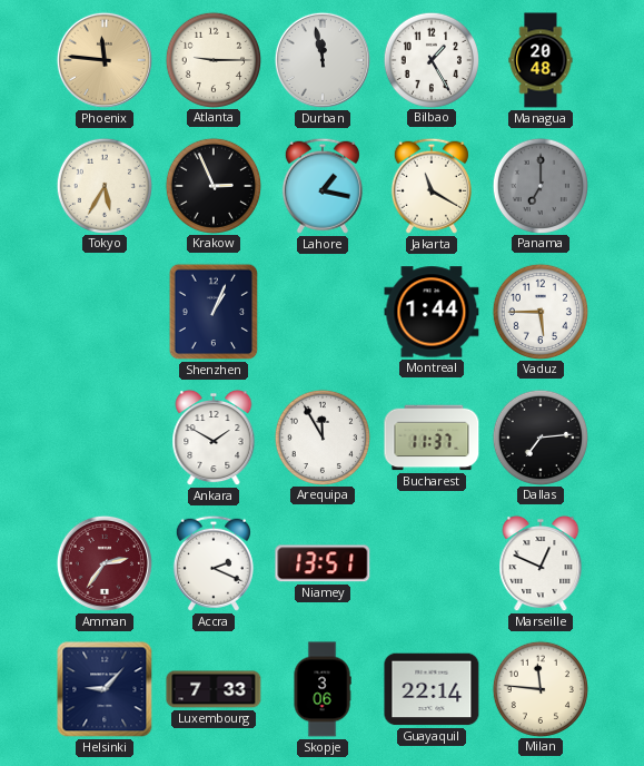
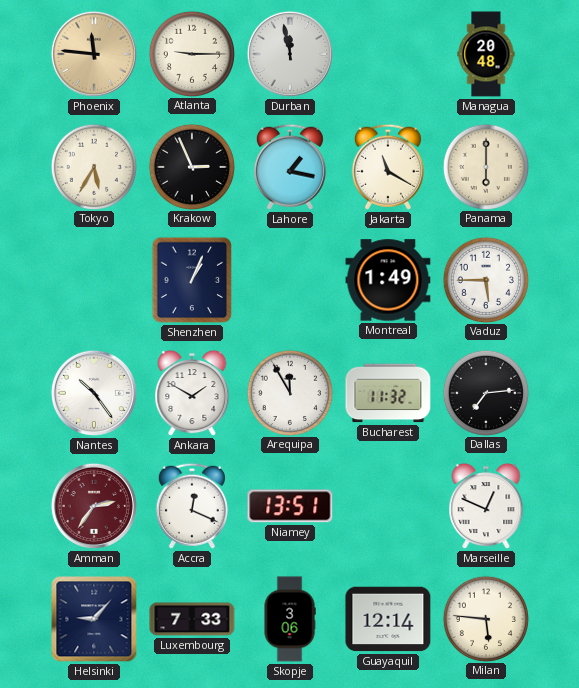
Bilbao: 1:25 -> none
Panama: 7:00 -> 6:00
Panama dial: grey -> cream
Montreal: 1:44 -> 1:49
Nantes: none -> 10:24
Bucharest: 11:37 -> 11:32
Accra: 2:19 -> 12:19
Guayaquil: 22:14 -> 12:14
Milan: 11:46 -> 5:46
